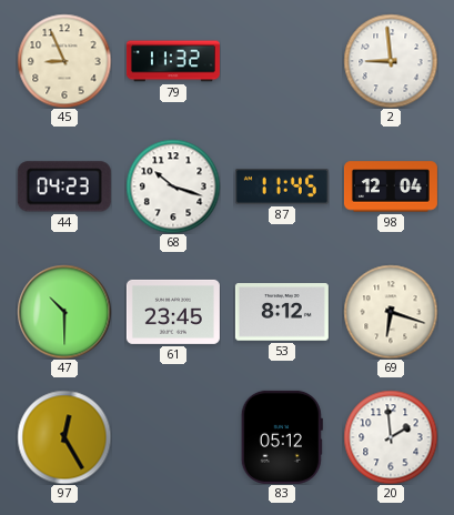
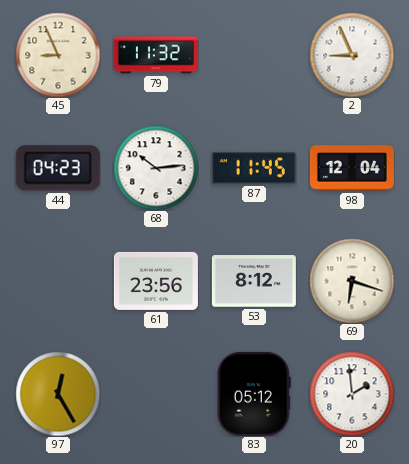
2: 8:59 -> 8:56
68: 10:18 -> 10:14
47: 10:30 -> none
61: 23:45 -> 23:56
